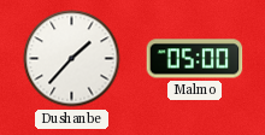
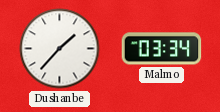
Malmo: 05:00 -> 03:34
